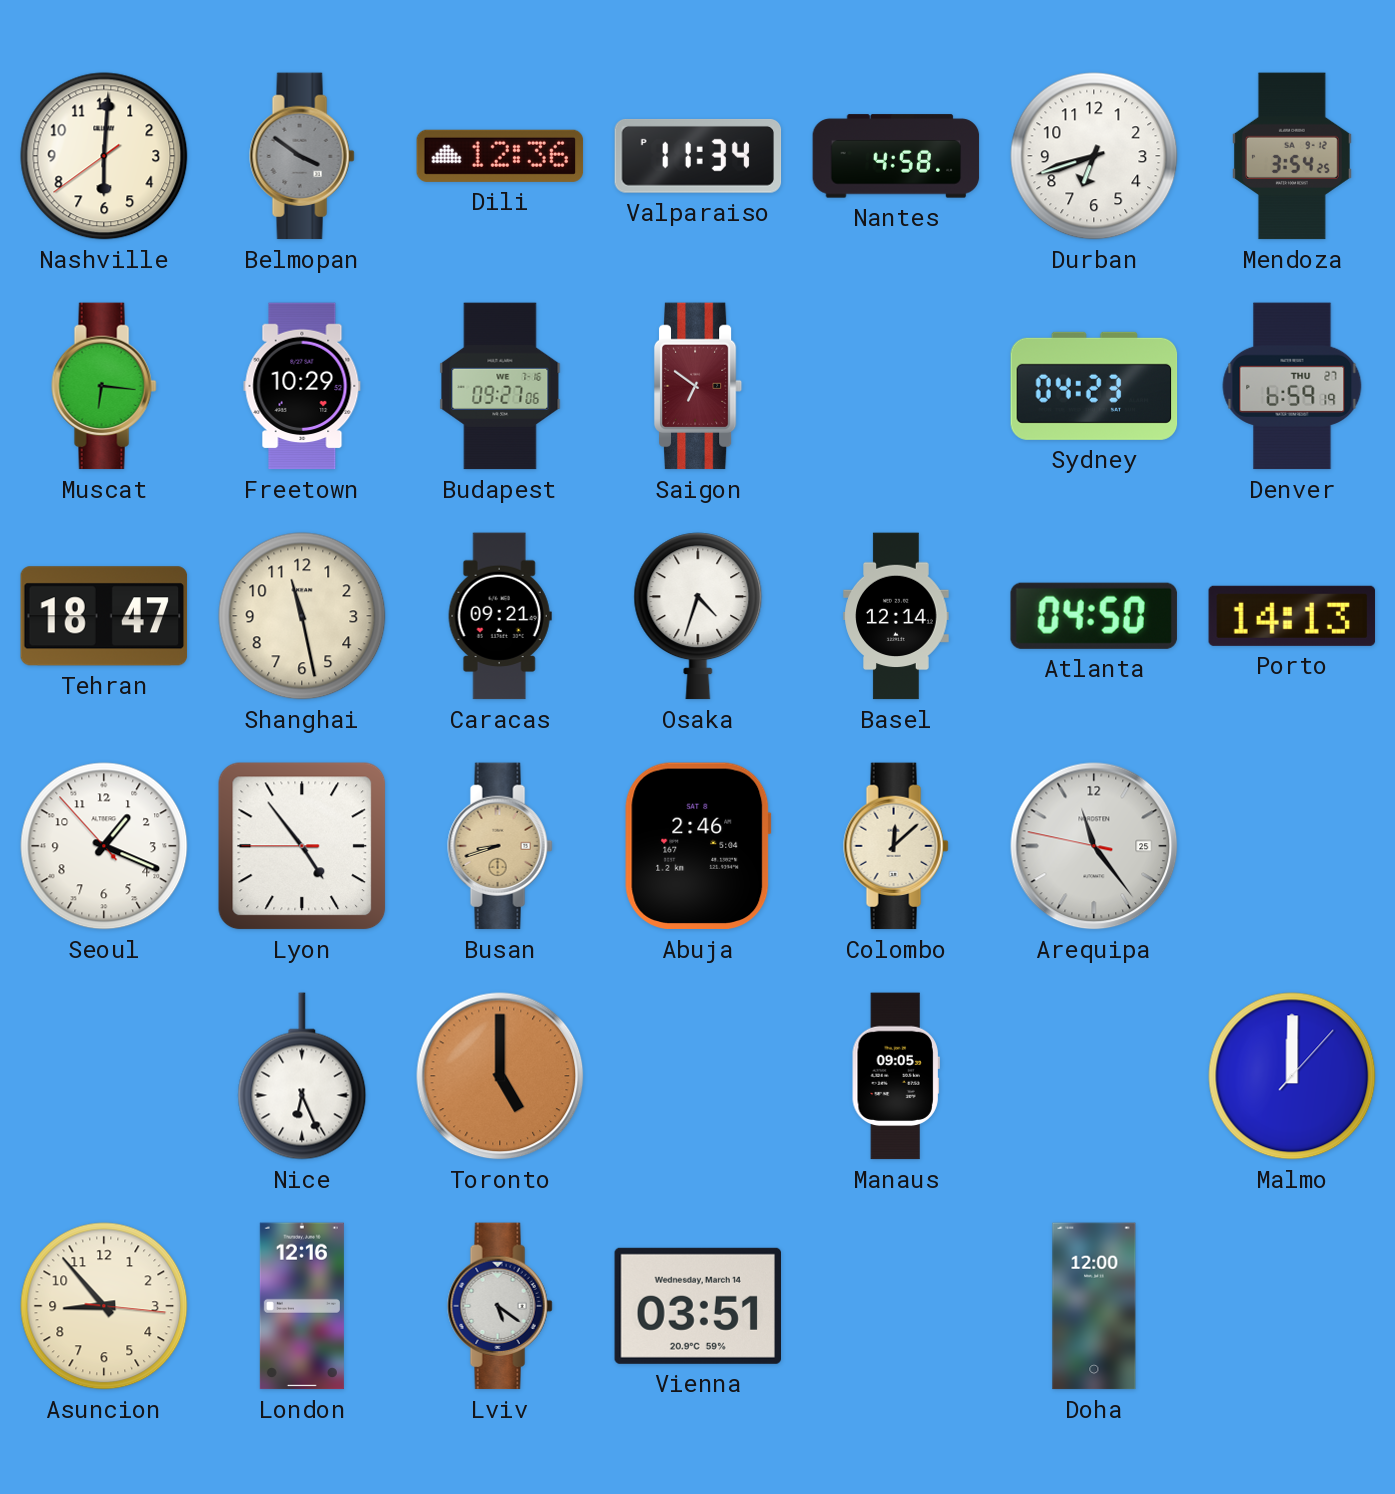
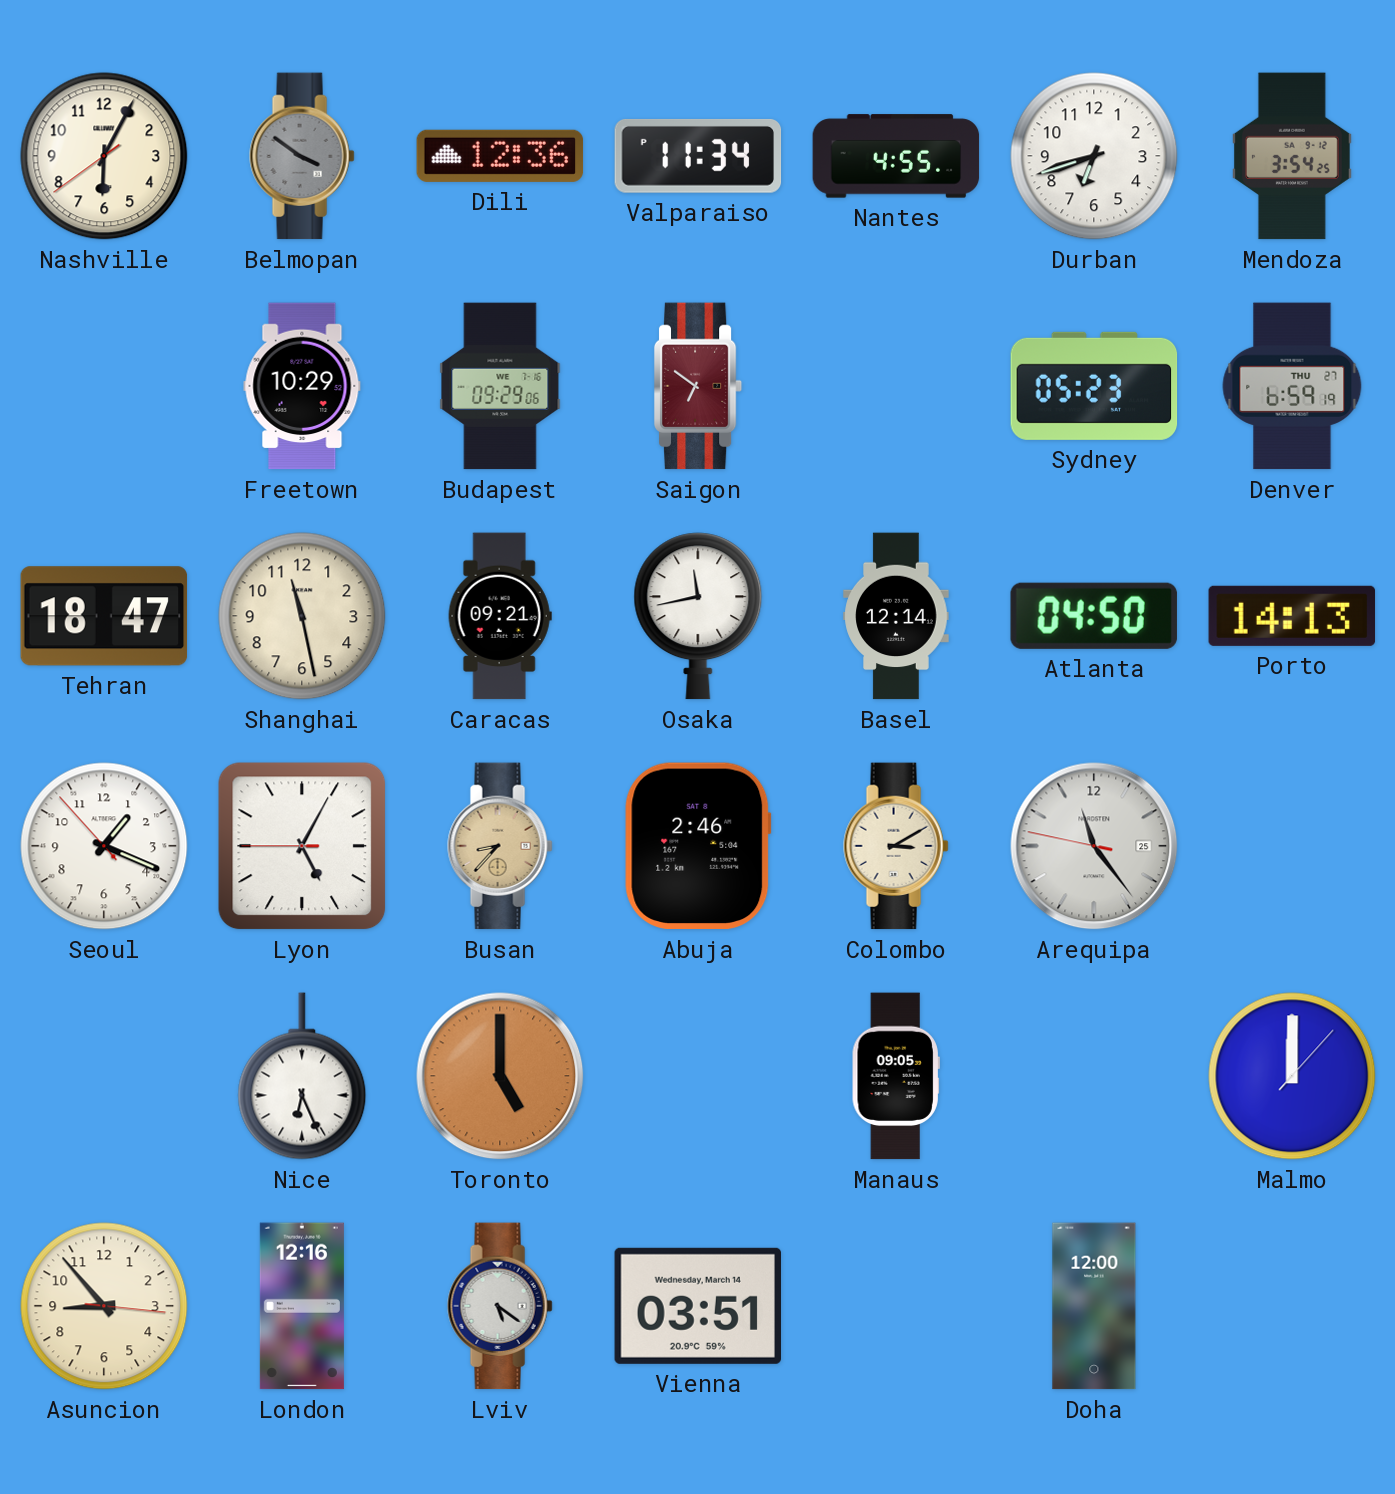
Nashville: 6:00 -> 6:04
Nantes: 4:58 -> 4:55
Muscat: 6:16 -> none
Budapest: 09:27 -> 09:29
Sydney: 04:23 -> 05:23
Osaka: 4:33 -> 11:43
Lyon: 4:53 -> 5:04
Busan: 8:42 -> 8:37
Colombo: 12:08 -> 3:10
